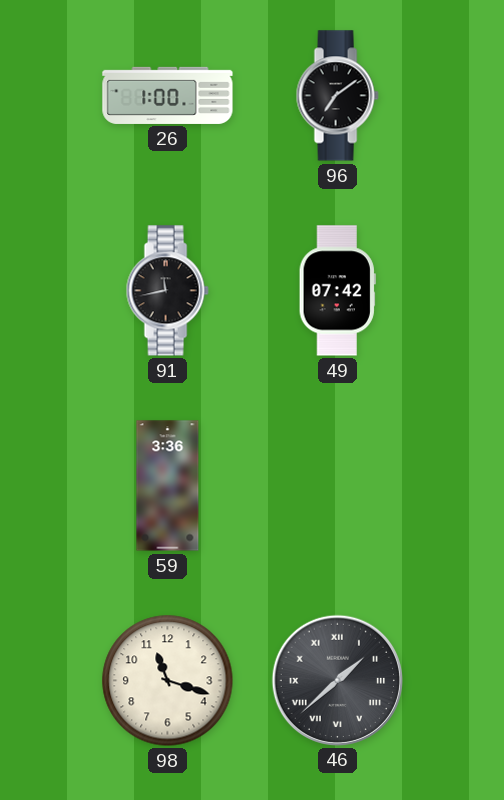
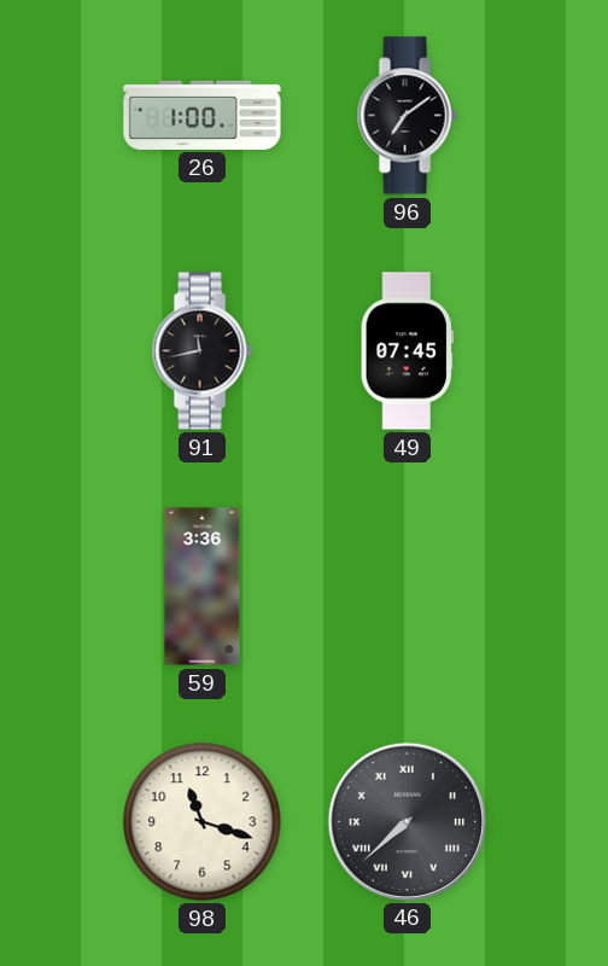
49: 07:42 -> 07:45
46: 1:38 -> 7:38
